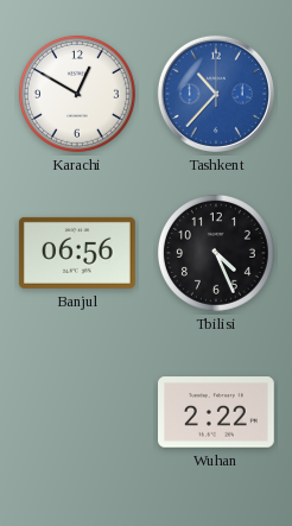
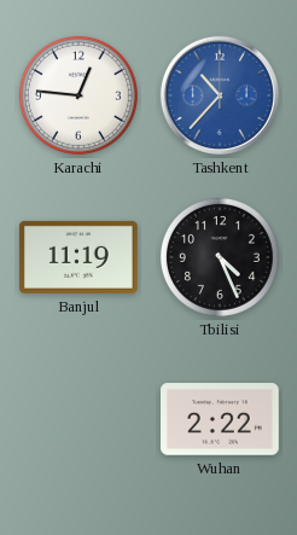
Karachi: 12:50 -> 12:46
Banjul: 06:56 -> 11:19
